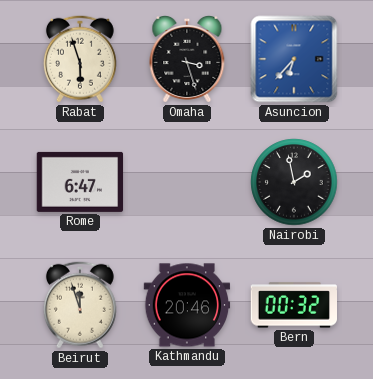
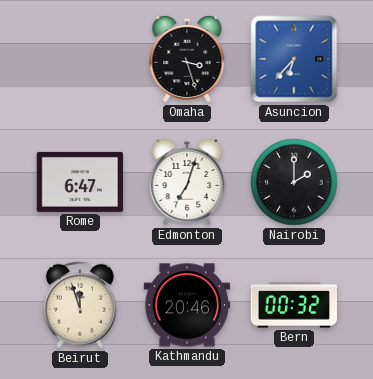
Rabat: 5:57 -> none
Edmonton: none -> 7:03
Nairobi: 1:58 -> 2:00
